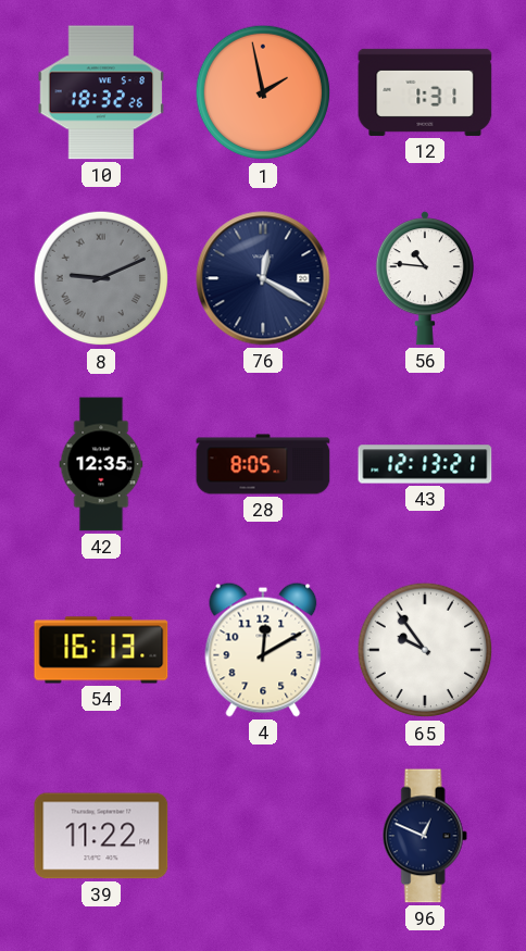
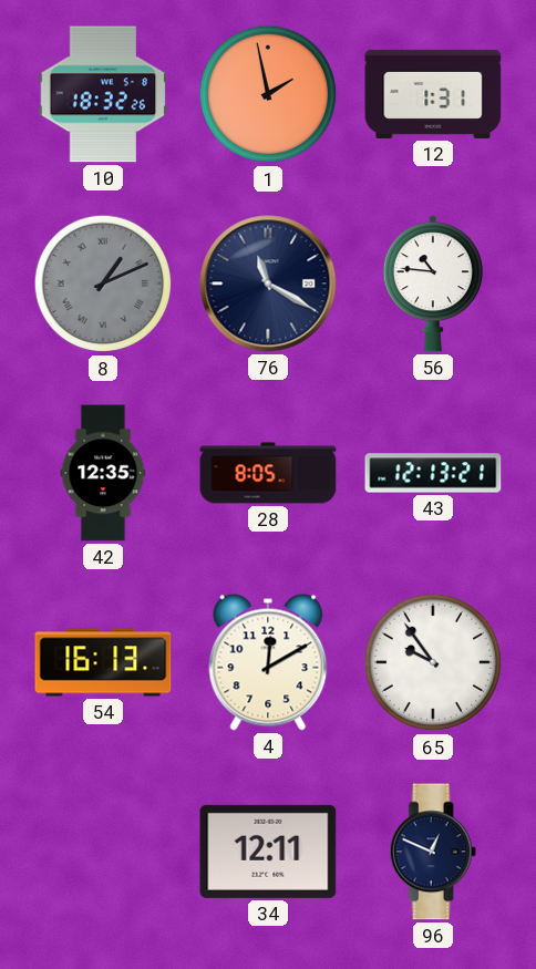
8: 9:11 -> 1:11
76: 12:20 -> 11:20
39: 11:22 -> none
34: none -> 12:11
